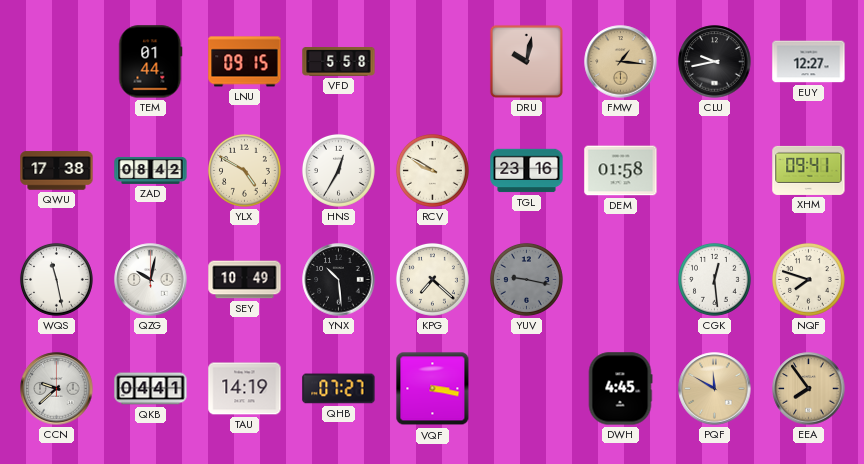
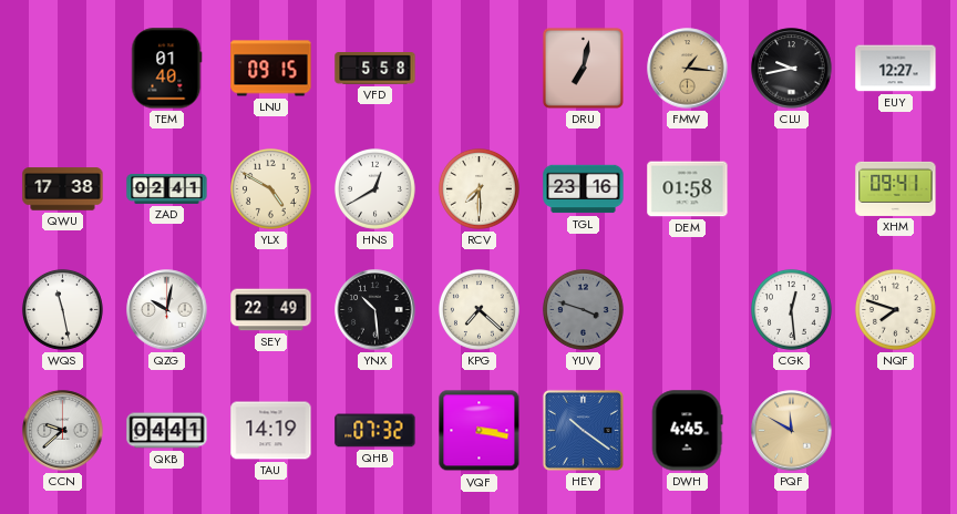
TEM: 01:44 -> 01:40
DRU: 10:02 -> 7:02
ZAD: 08:42 -> 02:41
HNS: 12:35 -> 12:40
RCV: 9:50 -> 7:30
SEY: 10:49 -> 22:49
YUV: 9:17 -> 3:48
QHB: 07:27 -> 07:32
HEY: none -> 10:21
EEA: 7:54 -> none
